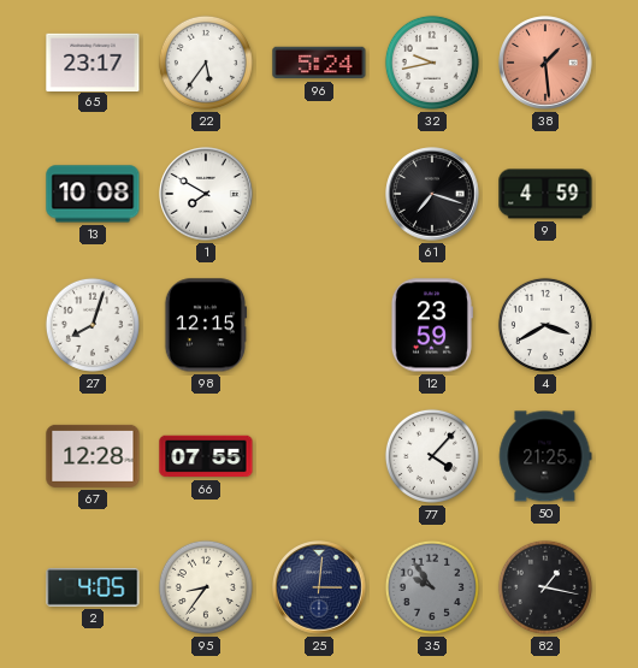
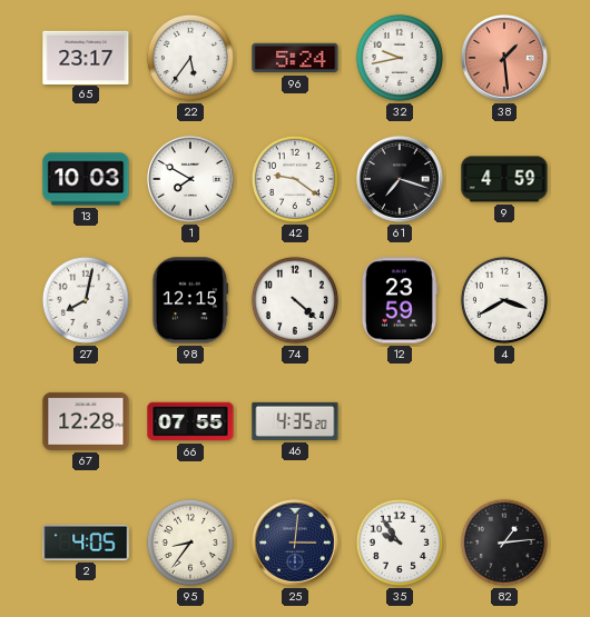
13: 10:08 -> 10:03
42: none -> 9:21
27: 8:03 -> 8:02
74: none -> 4:22
46: none -> 4:35
77: 4:07 -> none
50: 21:25 -> none
35 dial: grey -> white
82: 1:17 -> 1:14
